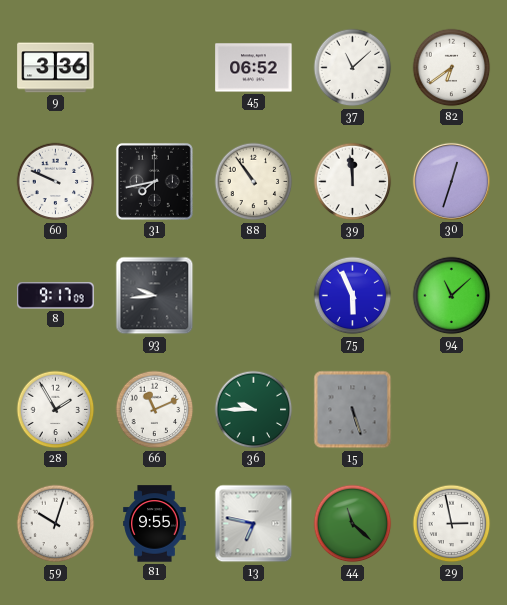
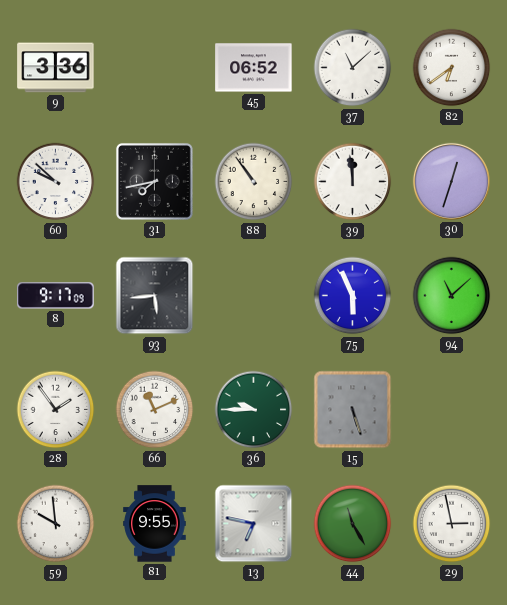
60: 9:49 -> 9:52
93: 9:44 -> 5:44
28: 1:55 -> 1:54
59: 10:03 -> 9:59
44: 11:22 -> 11:25
